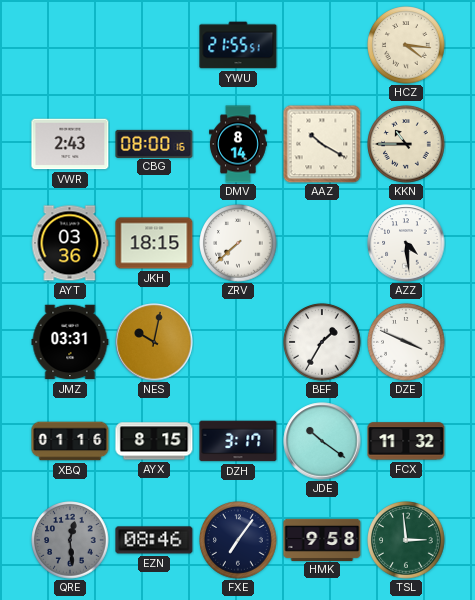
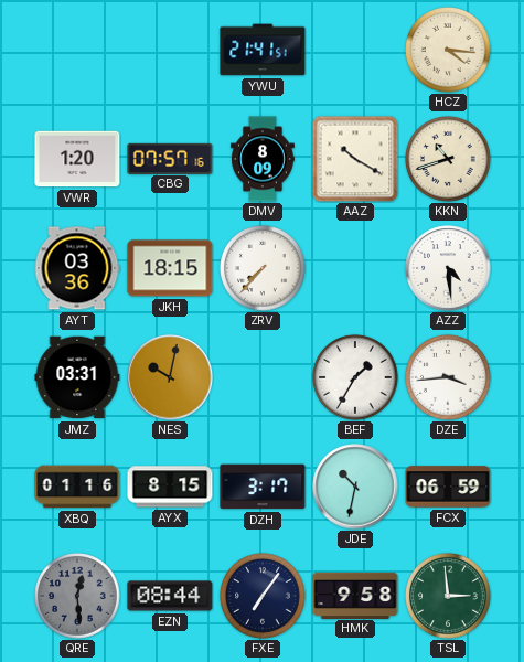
YWU: 21:55 -> 21:41
VWR: 2:43 -> 1:20
CBG: 08:00 -> 07:57
DMV: 8:14 -> 8:09
KKN: 10:45 -> 10:42
ZRV: 7:38 -> 7:37
DZE: 3:49 -> 3:44
JDE: 10:21 -> 10:32
FCX: 11:32 -> 06:59
EZN: 08:46 -> 08:44
